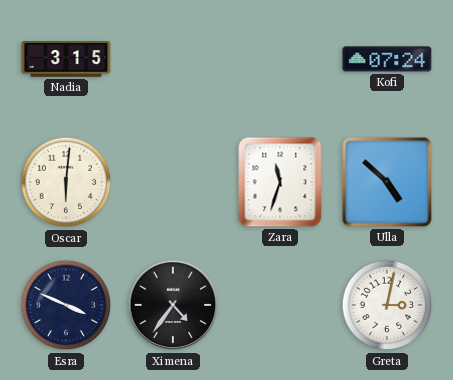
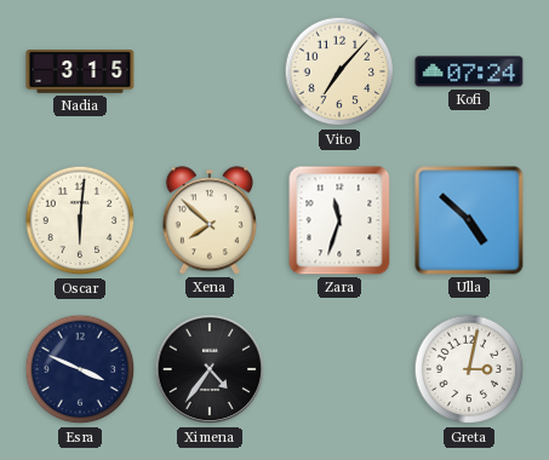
Vito: none -> 7:07
Xena: none -> 7:52
